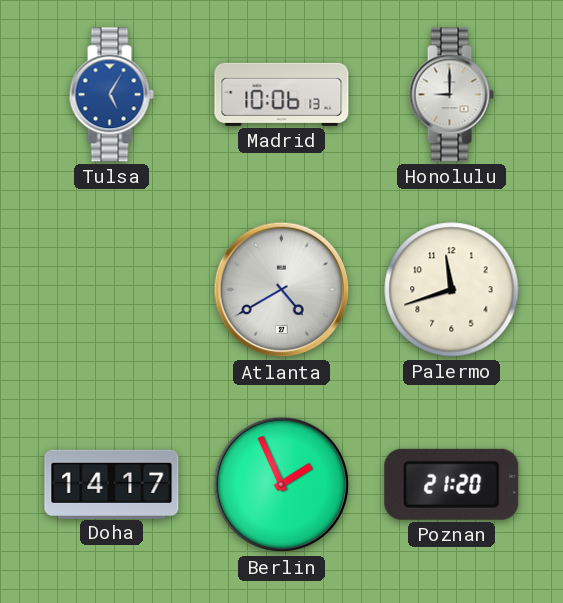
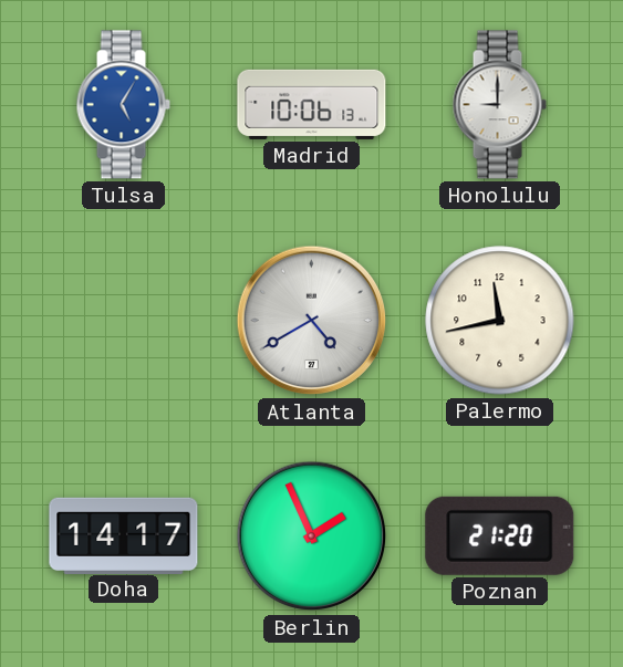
Palermo: 11:42 -> 11:43
